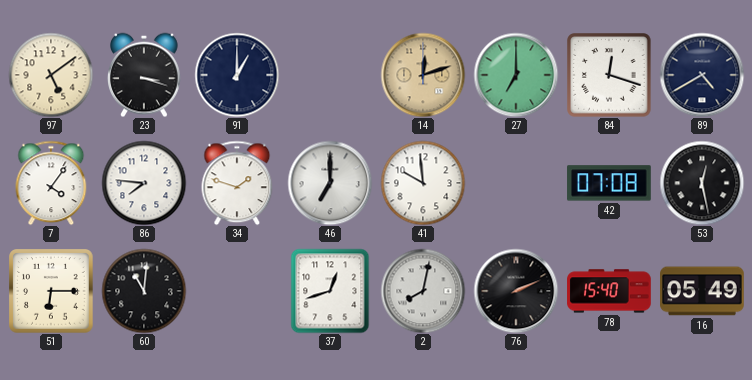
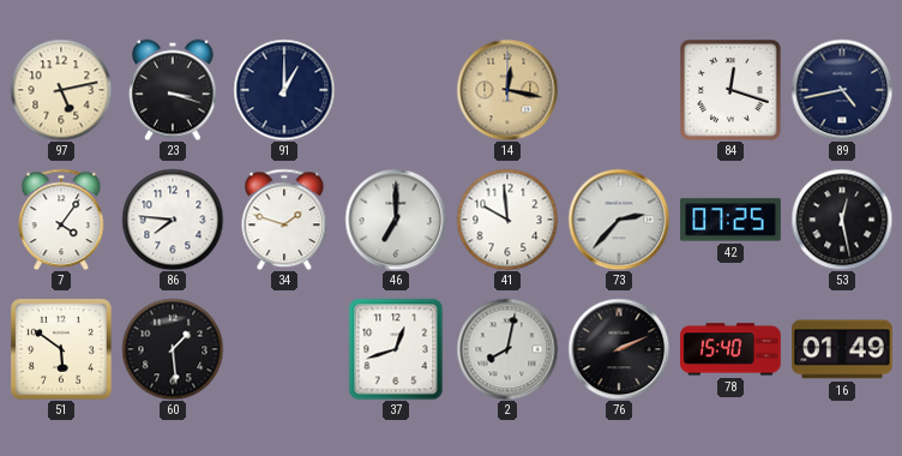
97: 5:09 -> 5:13
14: 12:12 -> 12:17
27: 7:00 -> none
89: 4:40 -> 4:43
73: none -> 2:37
42: 07:08 -> 07:25
51: 6:15 -> 5:51
60: 11:01 -> 1:29
16: 05:49 -> 01:49
